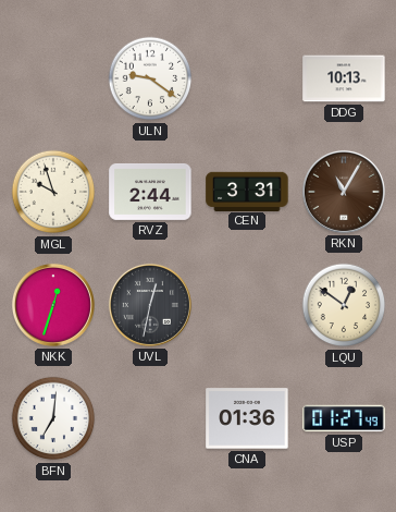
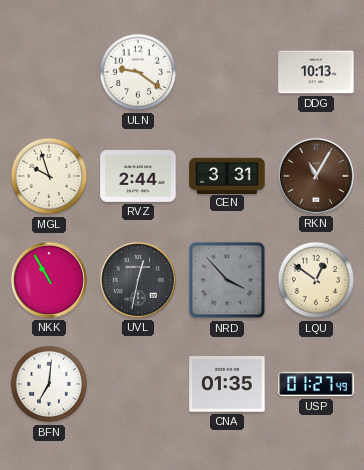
NKK: 12:33 -> 10:55
NRD: none -> 3:53
CNA: 01:36 -> 01:35
